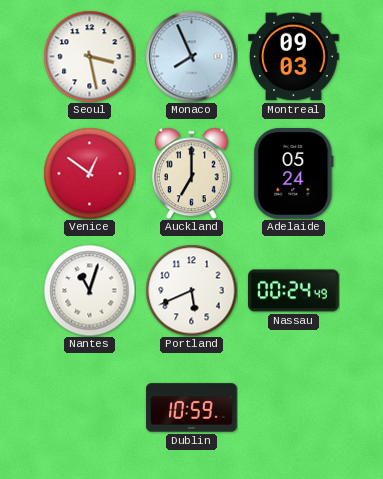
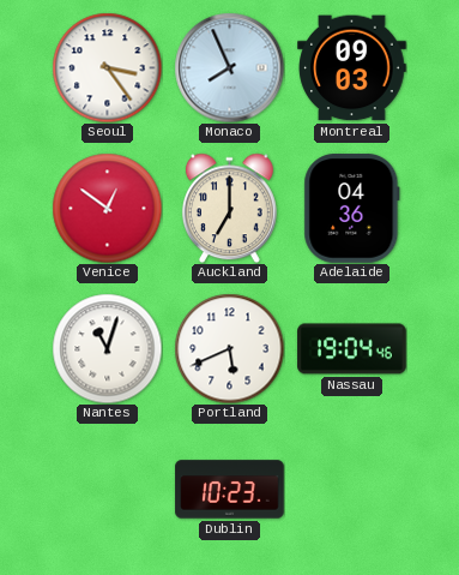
Seoul: 3:28 -> 3:24
Adelaide: 05:24 -> 04:36
Nassau: 00:24 -> 19:04
Dublin: 10:59 -> 10:23
